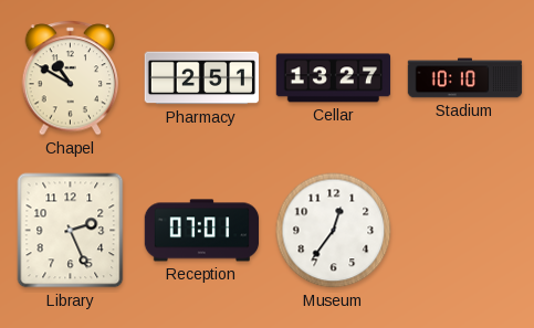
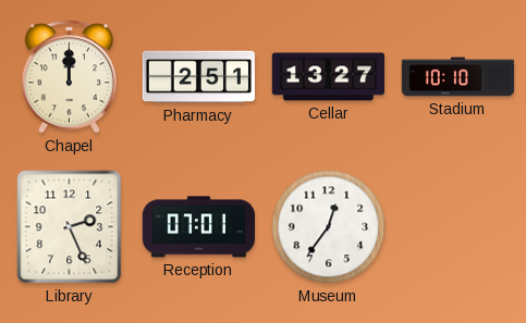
Chapel: 10:50 -> 12:00
